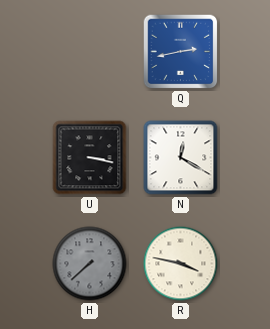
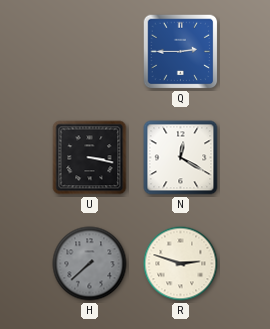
Q: 2:43 -> 2:45
R: 3:47 -> 2:48
